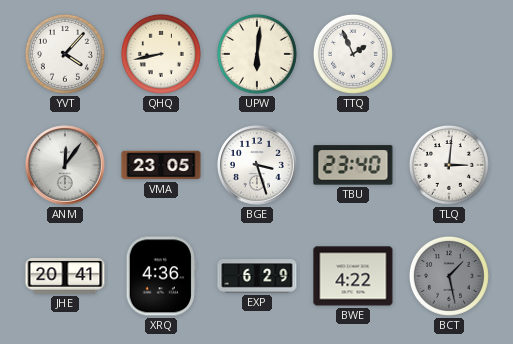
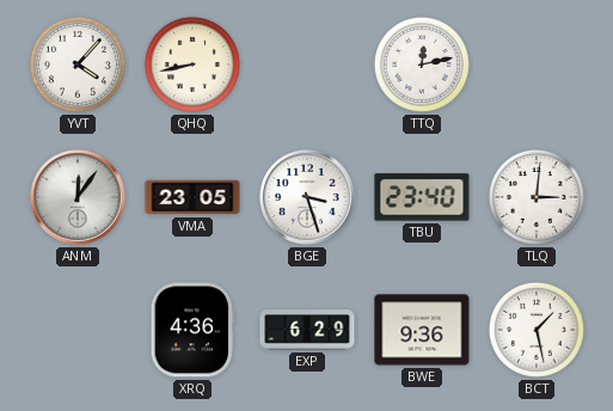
UPW: 6:01 -> none
TTQ: 1:56 -> 12:13
JHE: 20:41 -> none
BWE: 4:22 -> 9:36
BCT dial: grey -> white
